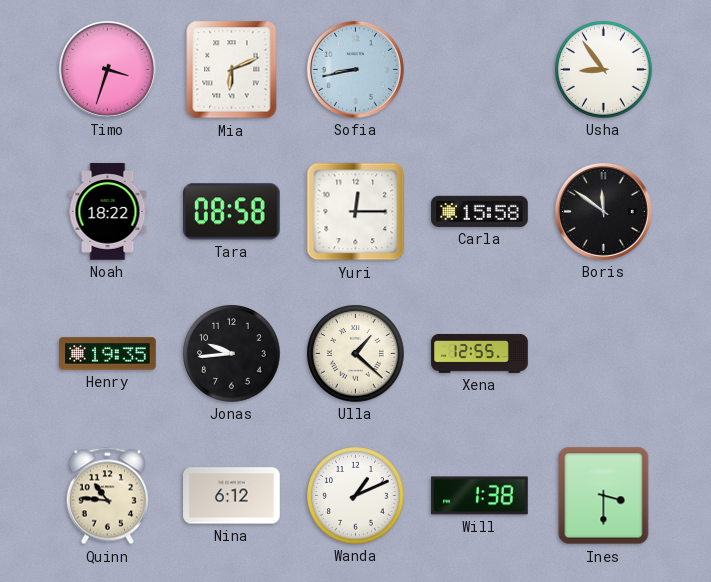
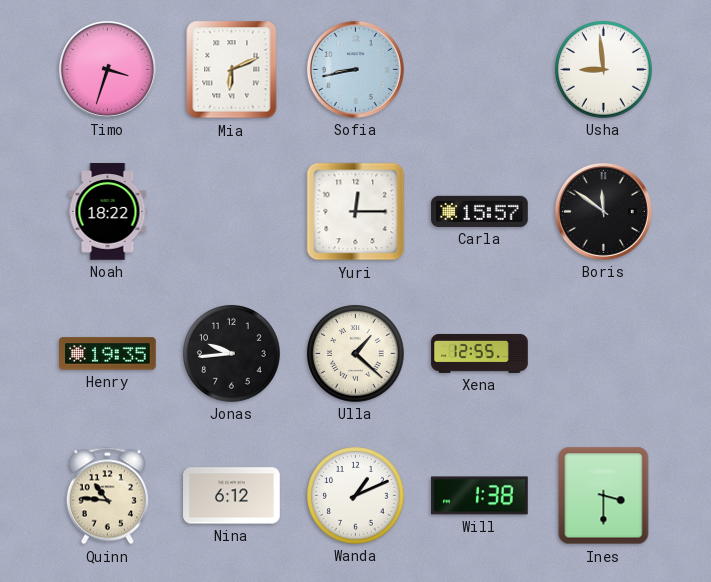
Usha: 8:54 -> 8:59
Tara: 08:58 -> none
Carla: 15:58 -> 15:57
